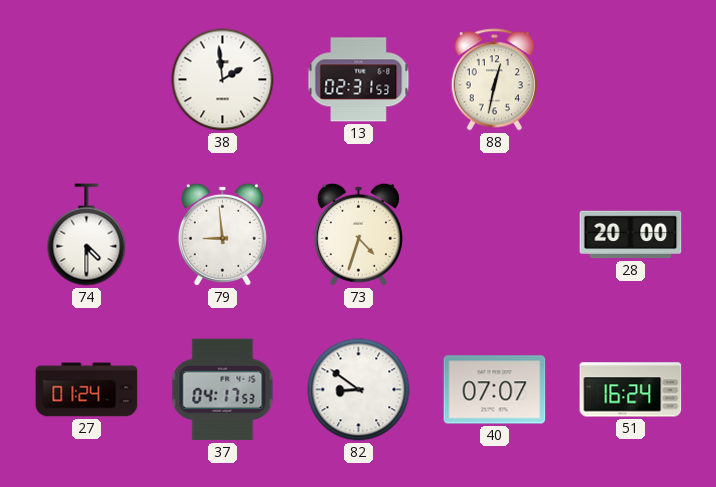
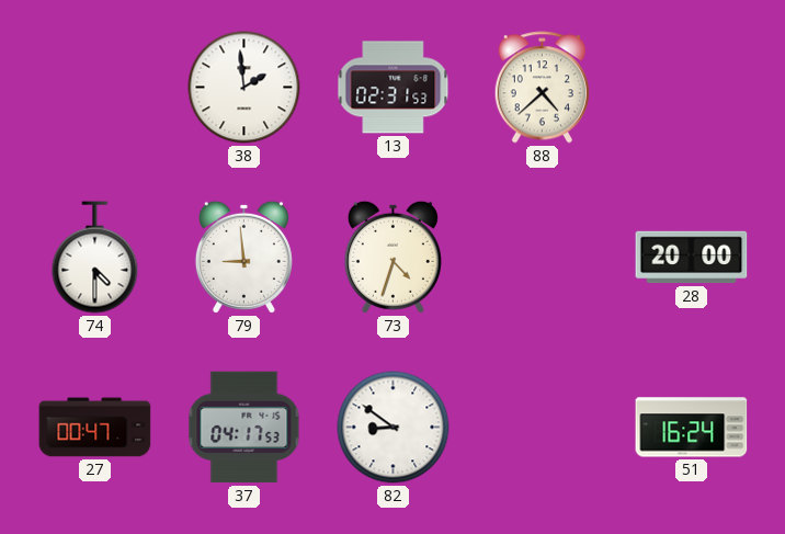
88: 12:32 -> 4:38
27: 01:24 -> 00:47
40: 07:07 -> none
